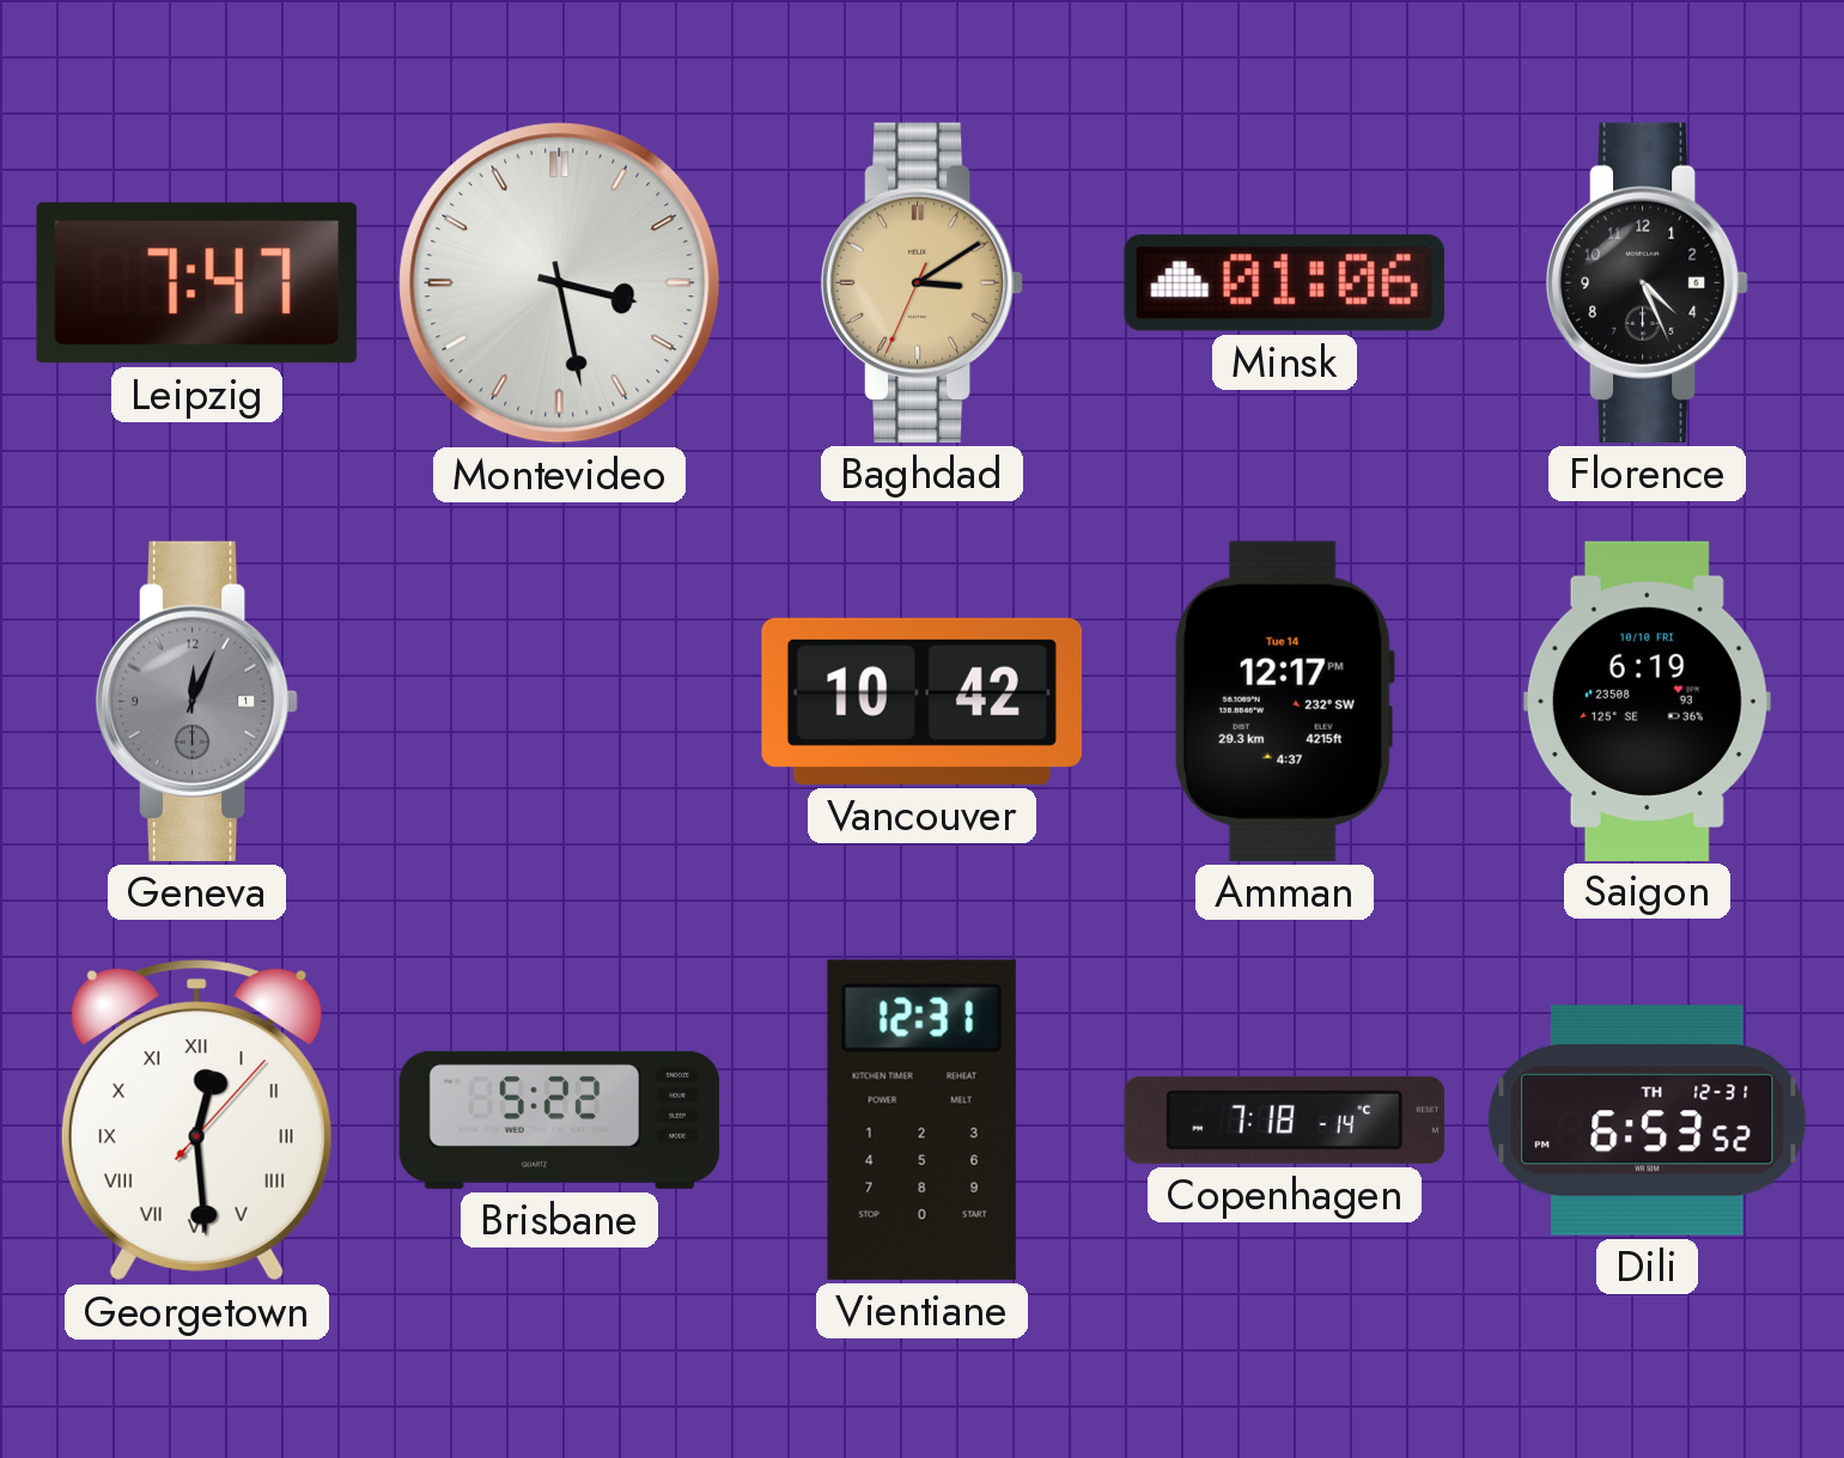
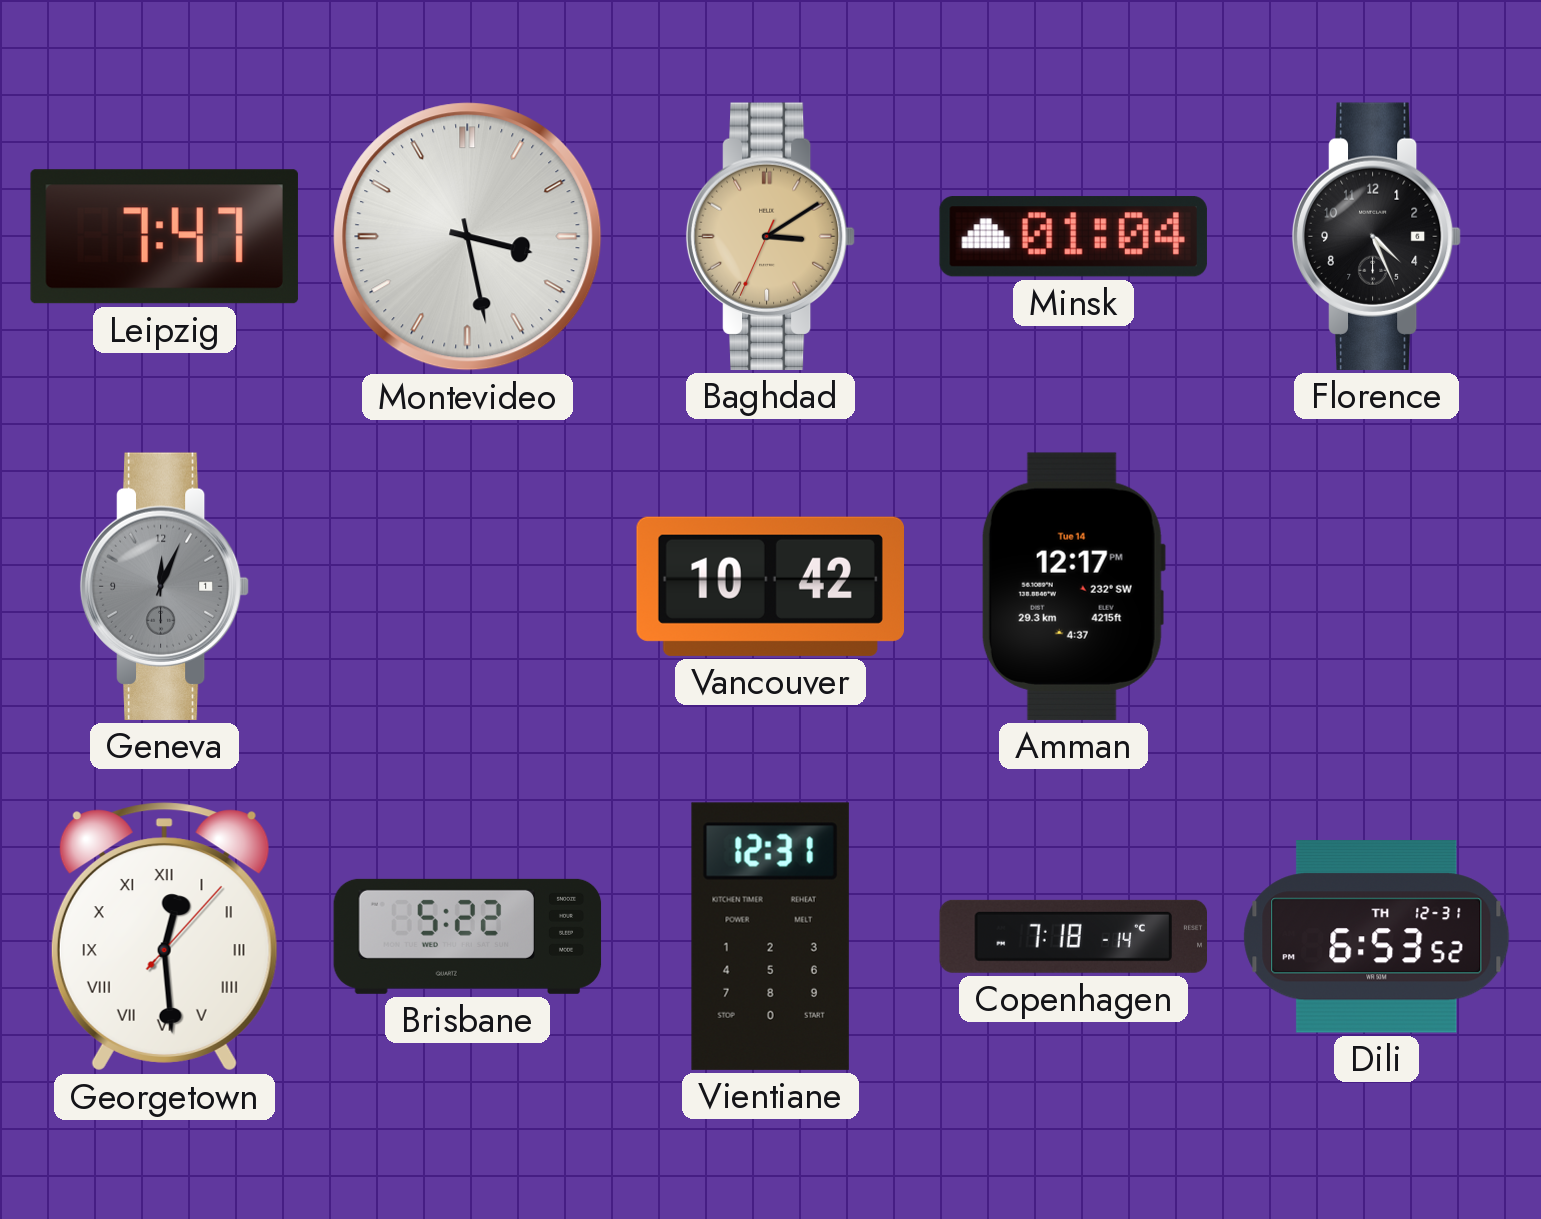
Minsk: 01:06 -> 01:04
Saigon: 6:19 -> none
